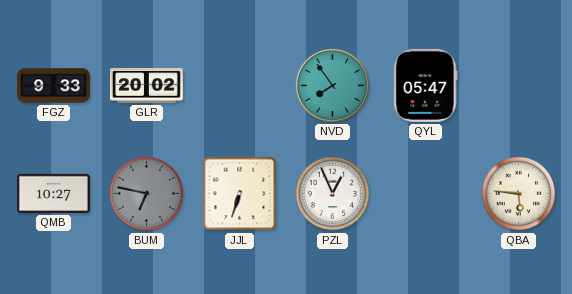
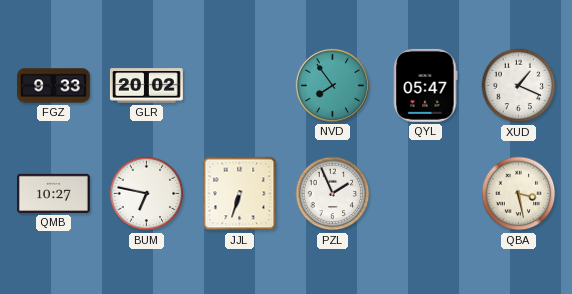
XUD: none -> 1:19
BUM dial: grey -> white
PZL: 12:56 -> 1:56
QBA: 5:46 -> 3:28
